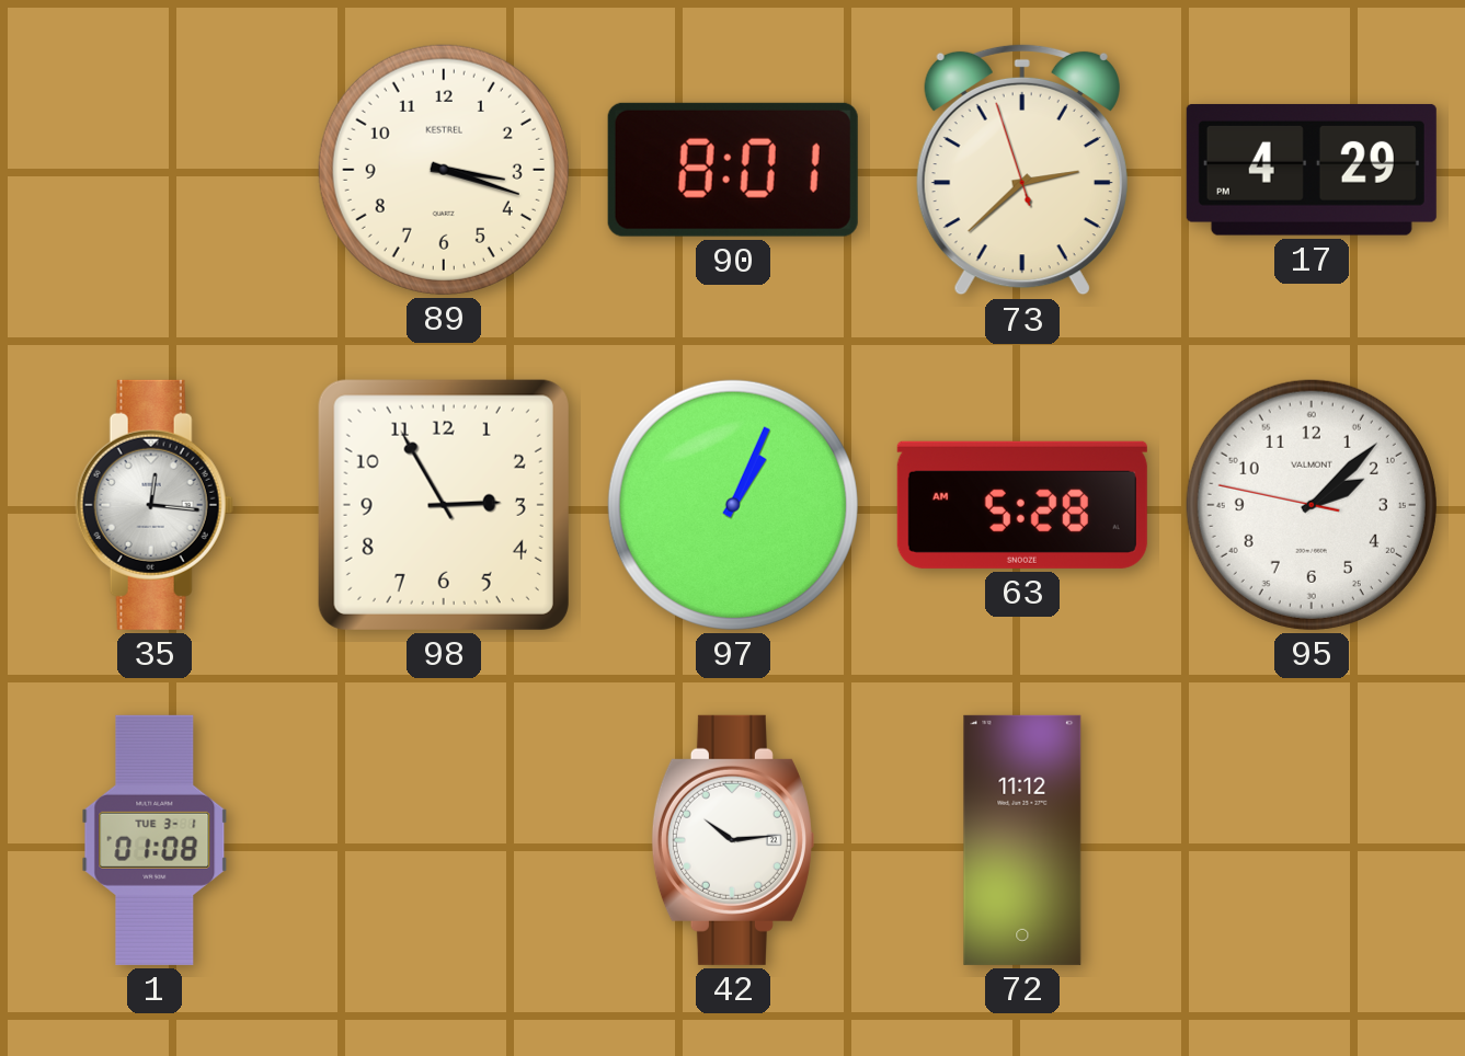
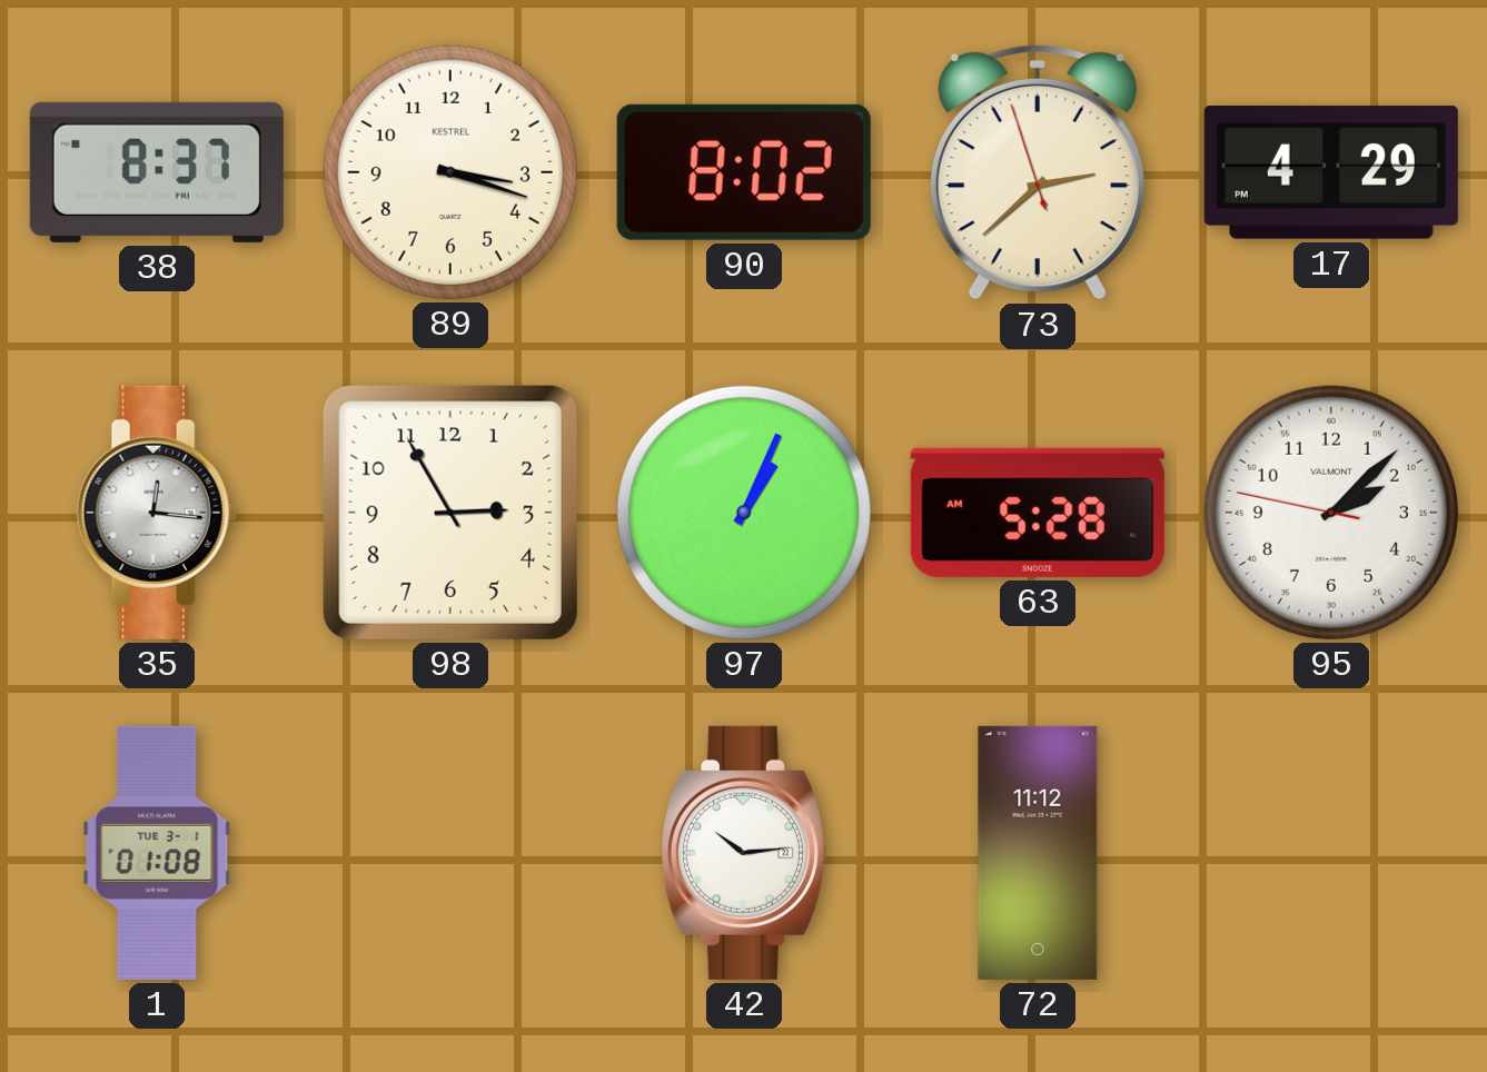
38: none -> 8:37
90: 8:01 -> 8:02
